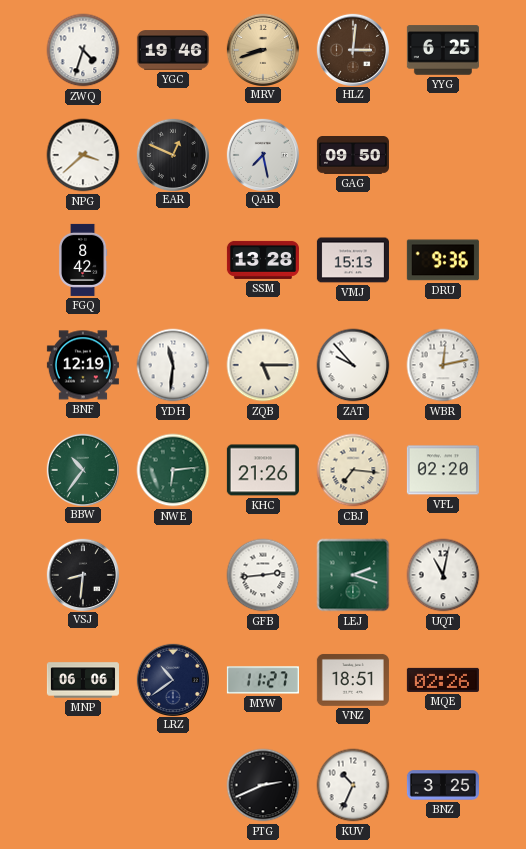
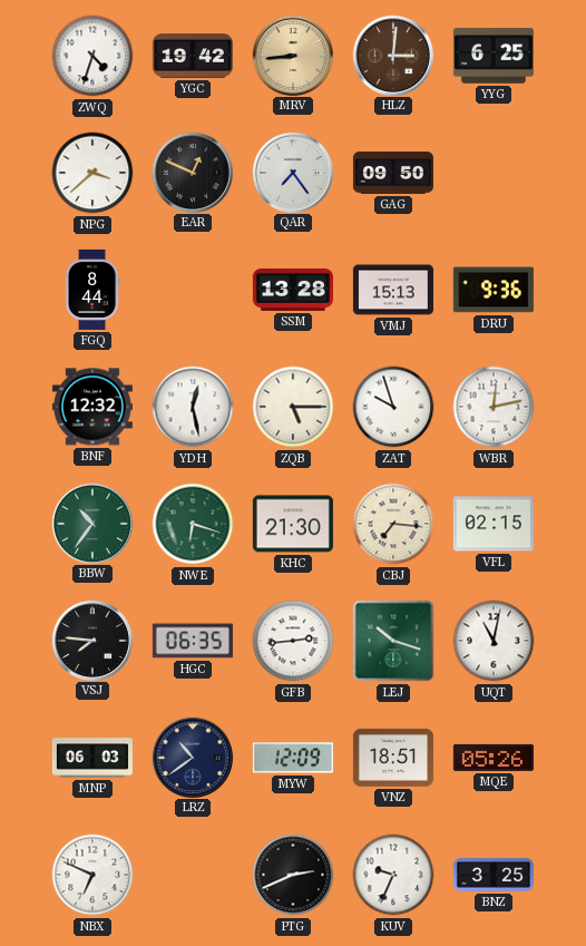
YGC: 19:46 -> 19:42
MRV: 8:42 -> 8:44
QAR: 7:28 -> 7:24
FGQ: 8:42 -> 8:44
BNF: 12:19 -> 12:32
YDH: 11:31 -> 12:28
ZAT: 9:53 -> 9:57
NWE: 6:14 -> 6:18
KHC: 21:26 -> 21:30
VFL: 02:20 -> 02:15
VSJ: 8:31 -> 7:46
HGC: none -> 06:35
LEJ: 2:18 -> 10:18
MNP: 06:06 -> 06:03
MYW: 11:27 -> 12:09
MQE: 02:26 -> 05:26
NBX: none -> 6:49
KUV: 10:34 -> 9:34
